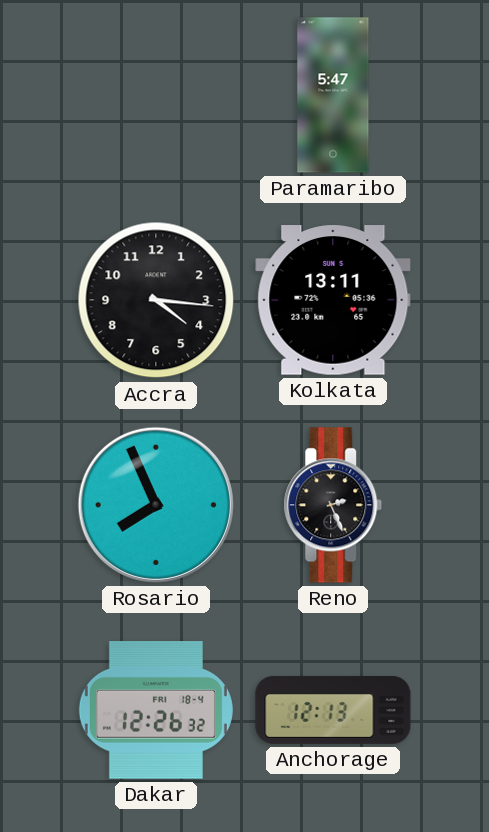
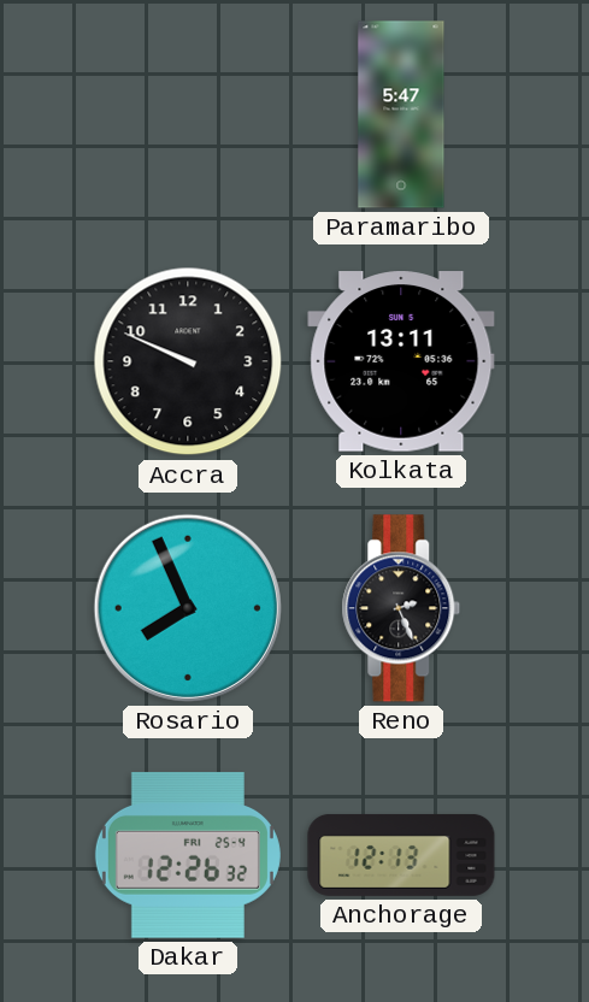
Accra: 4:16 -> 9:49
Dakar date: FRI 18-4 -> FRI 25-4
